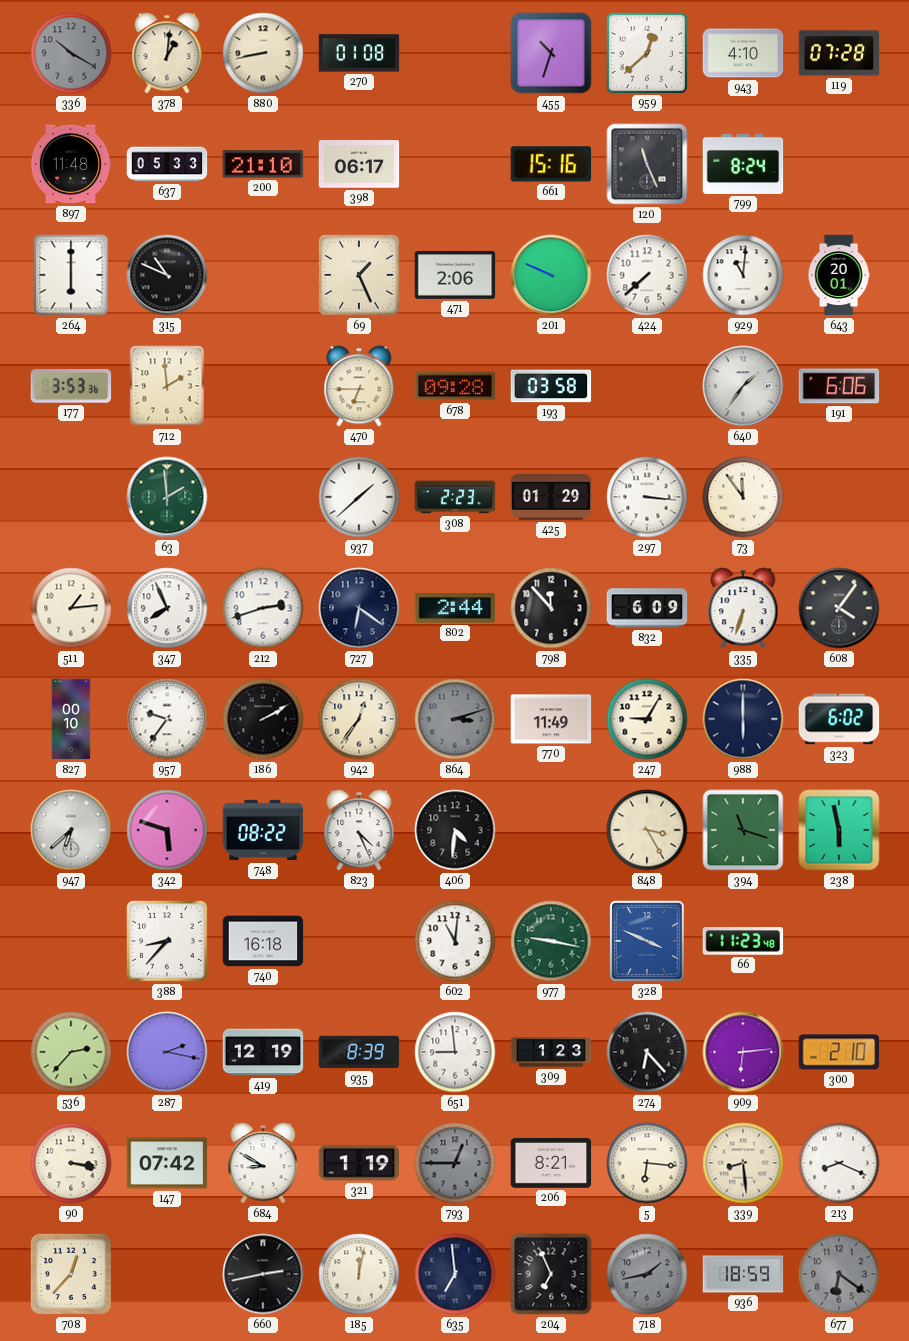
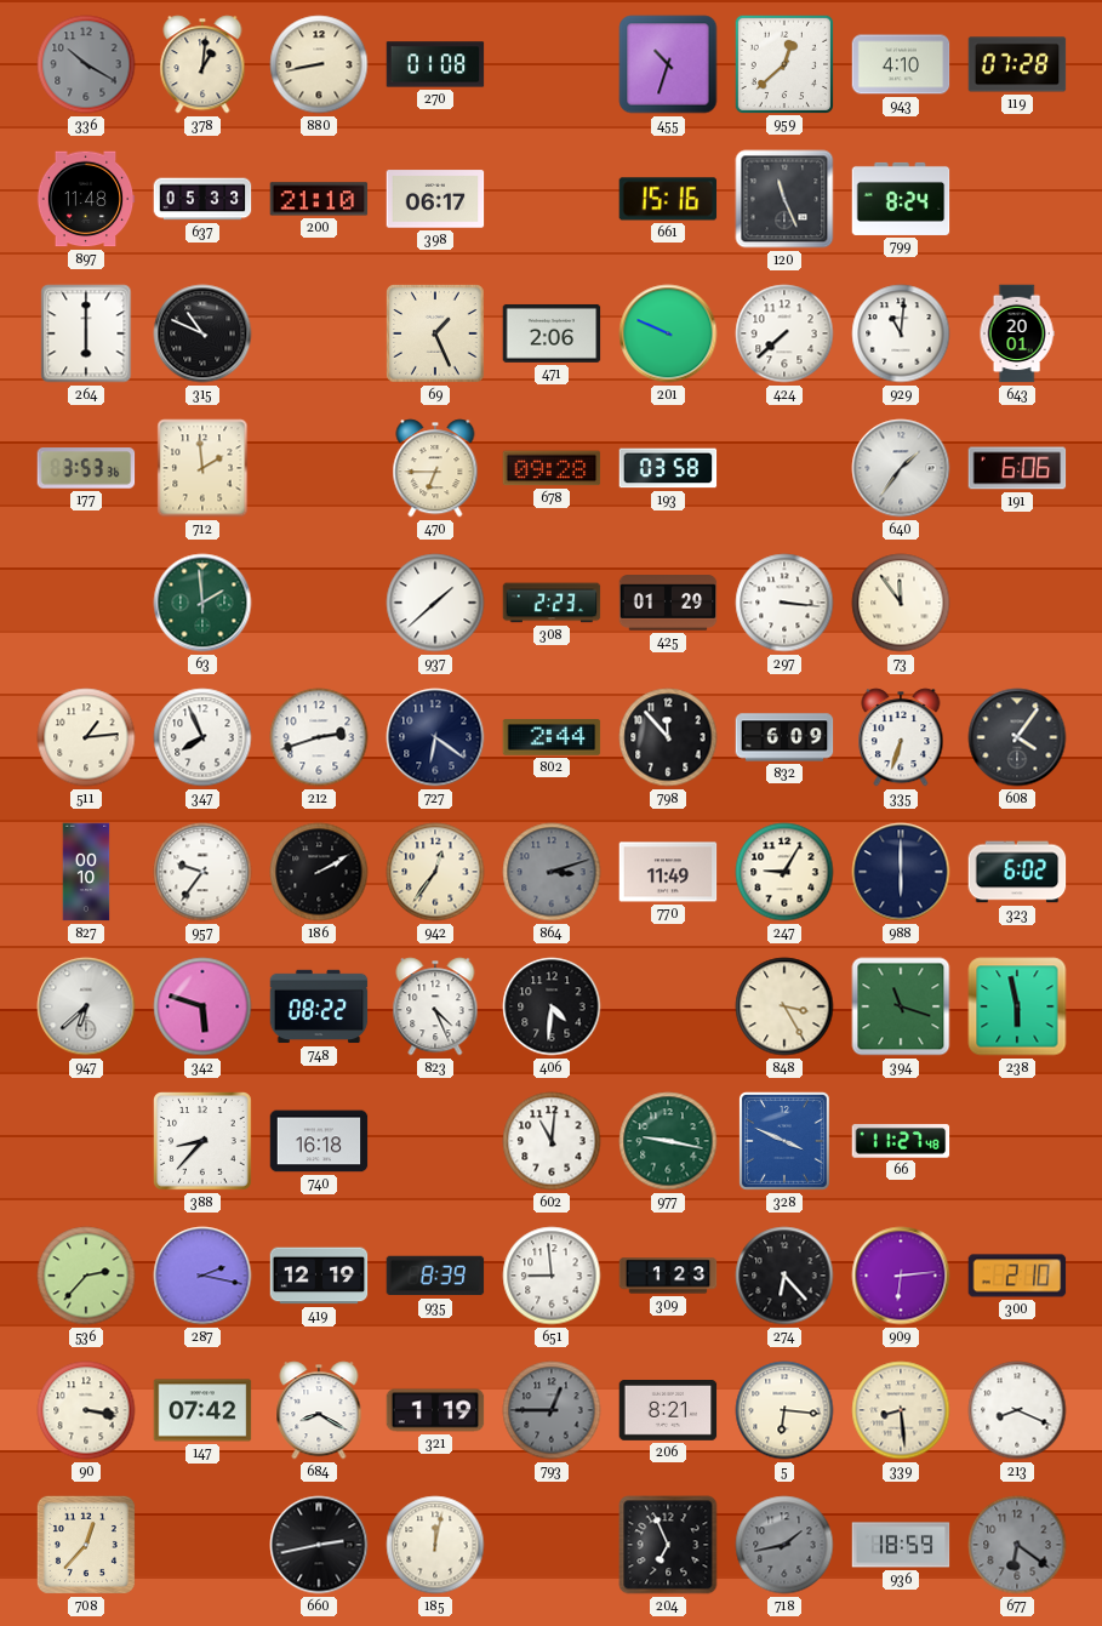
66: 11:23 -> 11:27
684: 8:50 -> 8:20
635: 6:59 -> none
